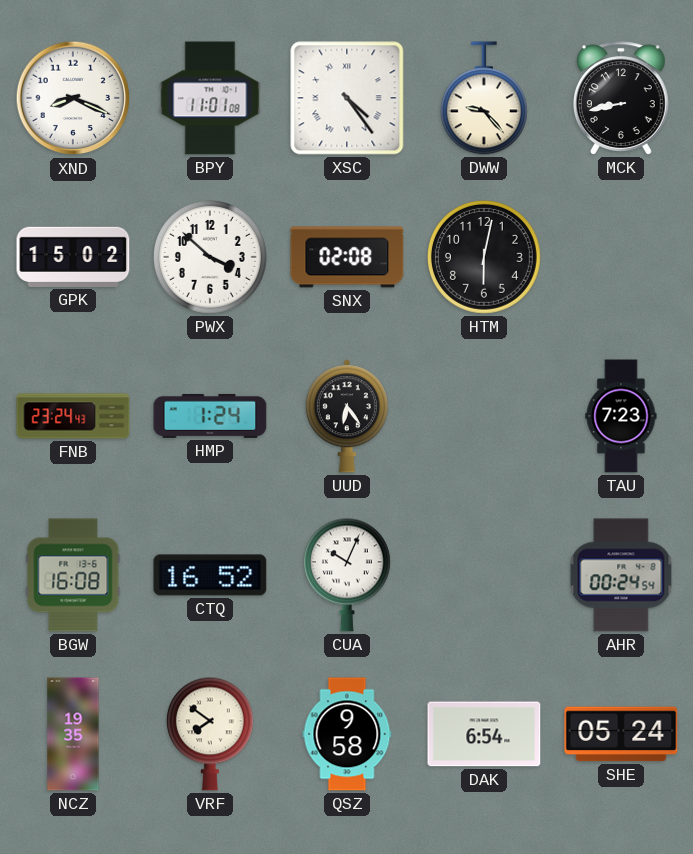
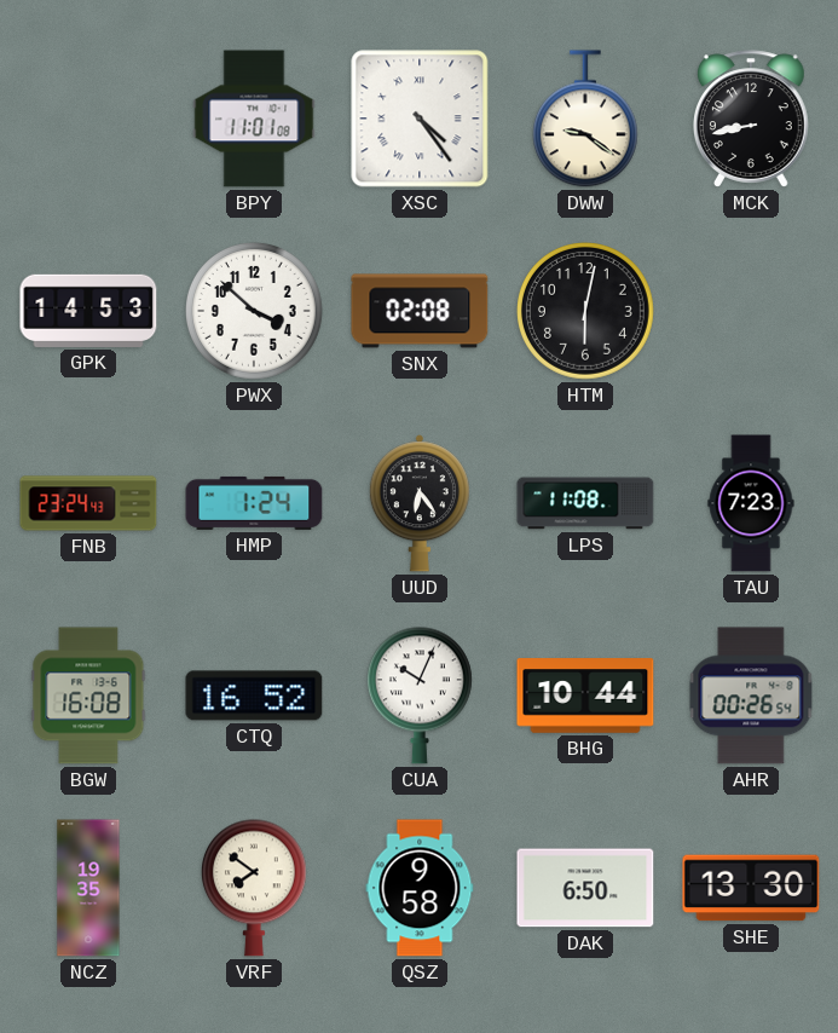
XND: 8:19 -> none
DWW: 9:23 -> 9:21
GPK: 15:02 -> 14:53
LPS: none -> 11:08
BHG: none -> 10:44
AHR: 00:24 -> 00:26
DAK: 6:54 -> 6:50
SHE: 05:24 -> 13:30
